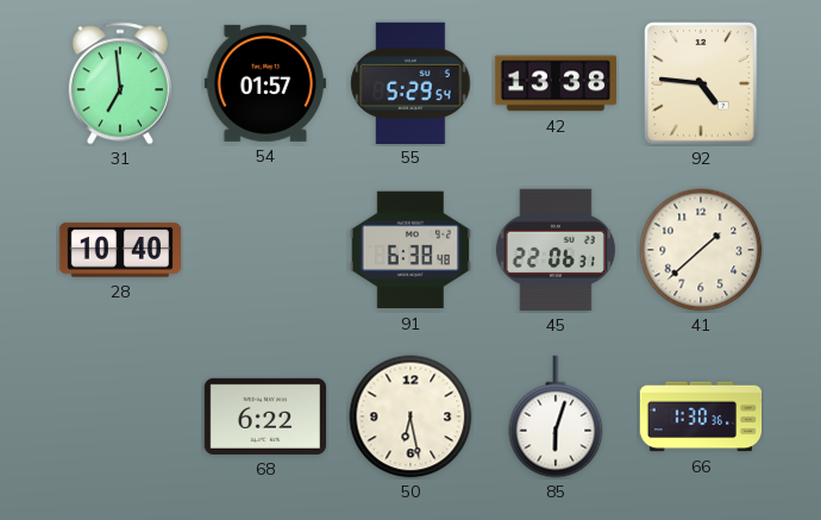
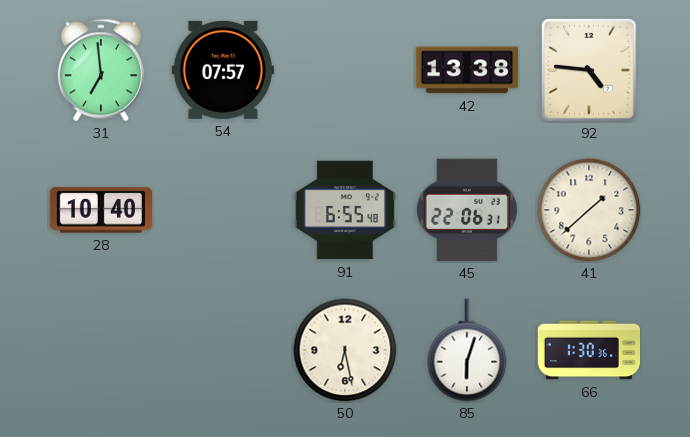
54: 01:57 -> 07:57
55: 5:29 -> none
91: 6:38 -> 6:55
68: 6:22 -> none
